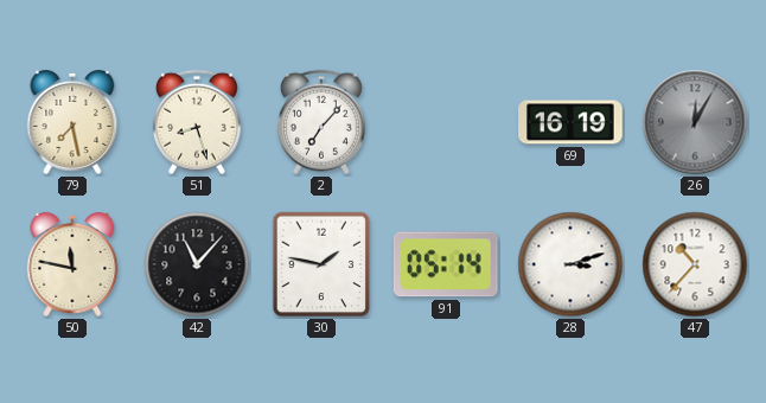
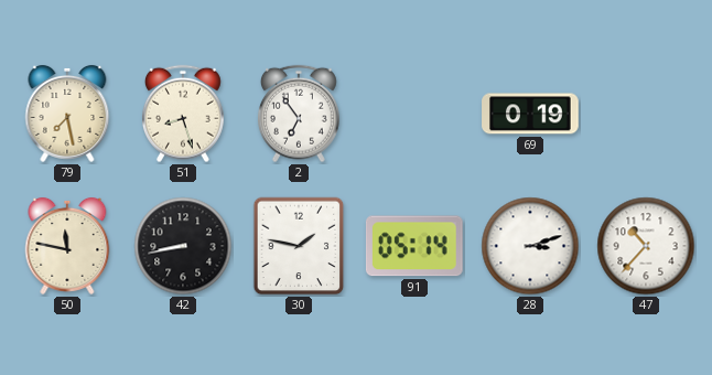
2: 7:07 -> 6:54
69: 16:19 -> 0:19
26: 12:05 -> none
42: 11:07 -> 8:43
